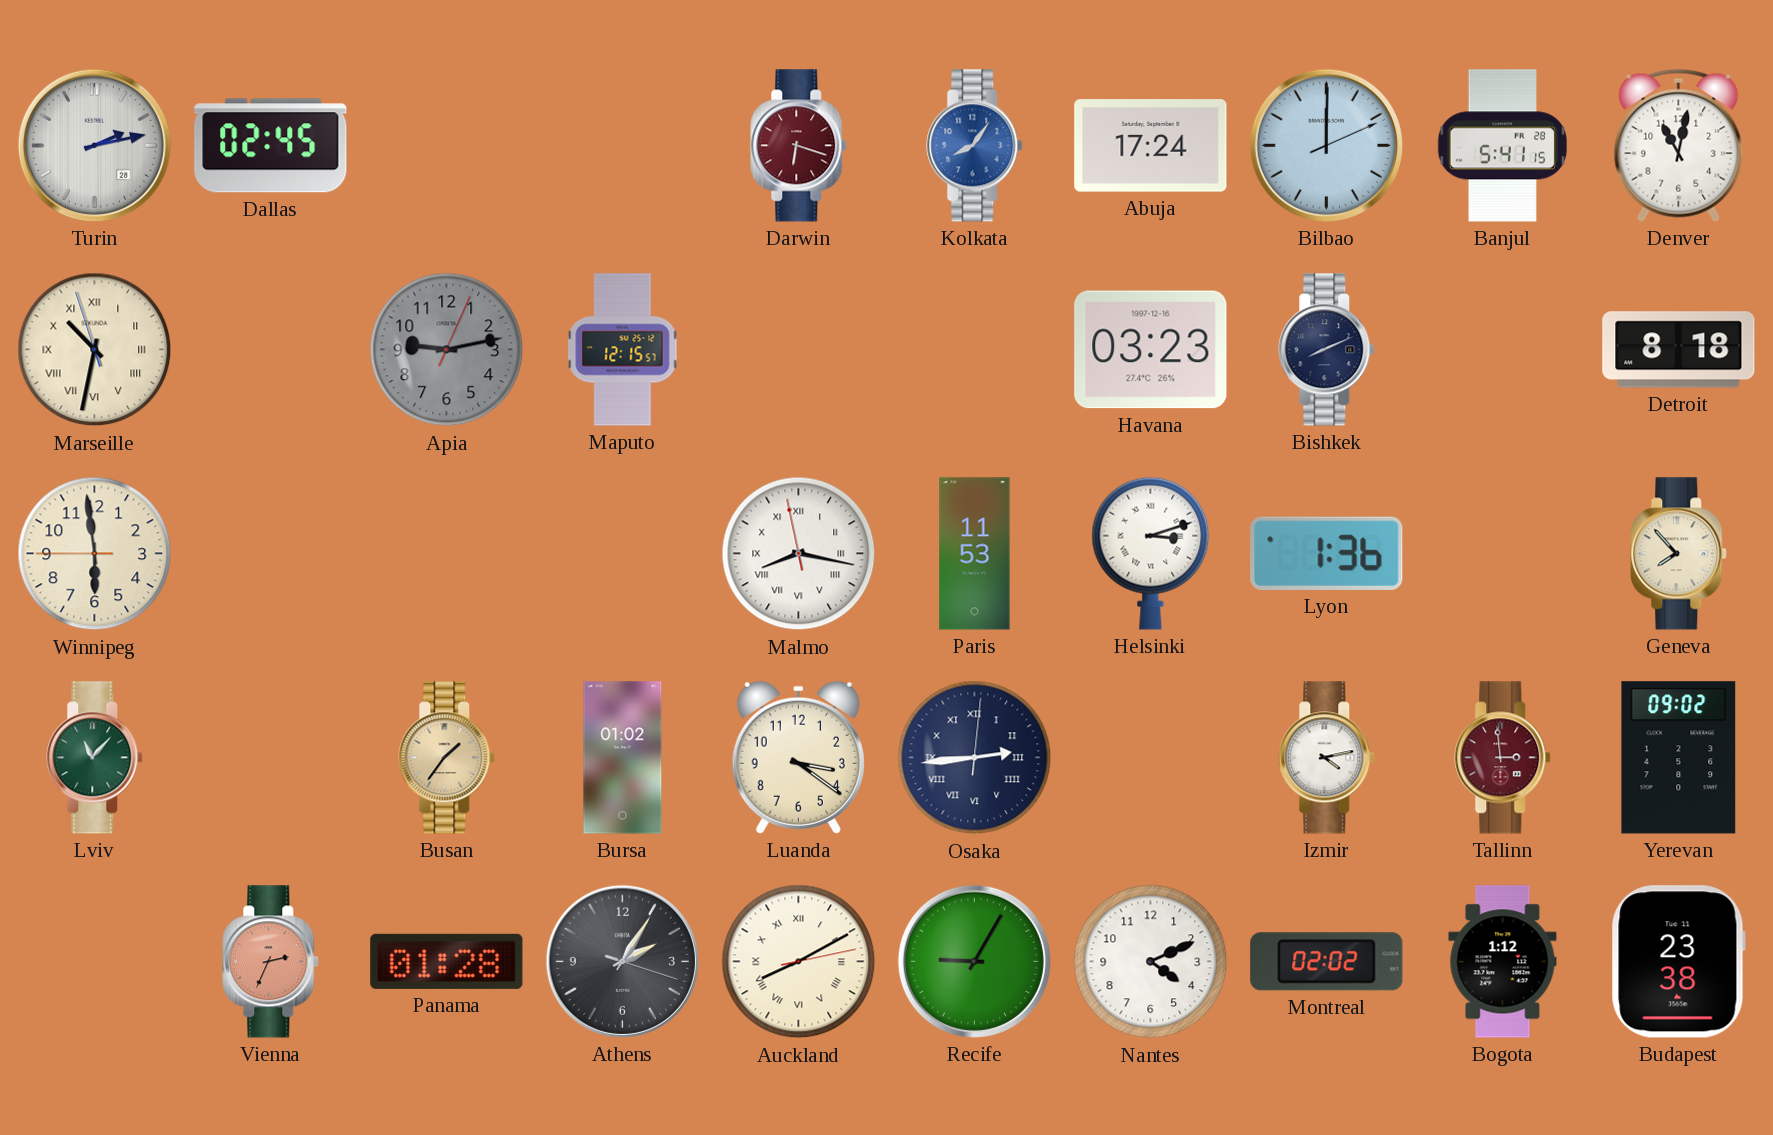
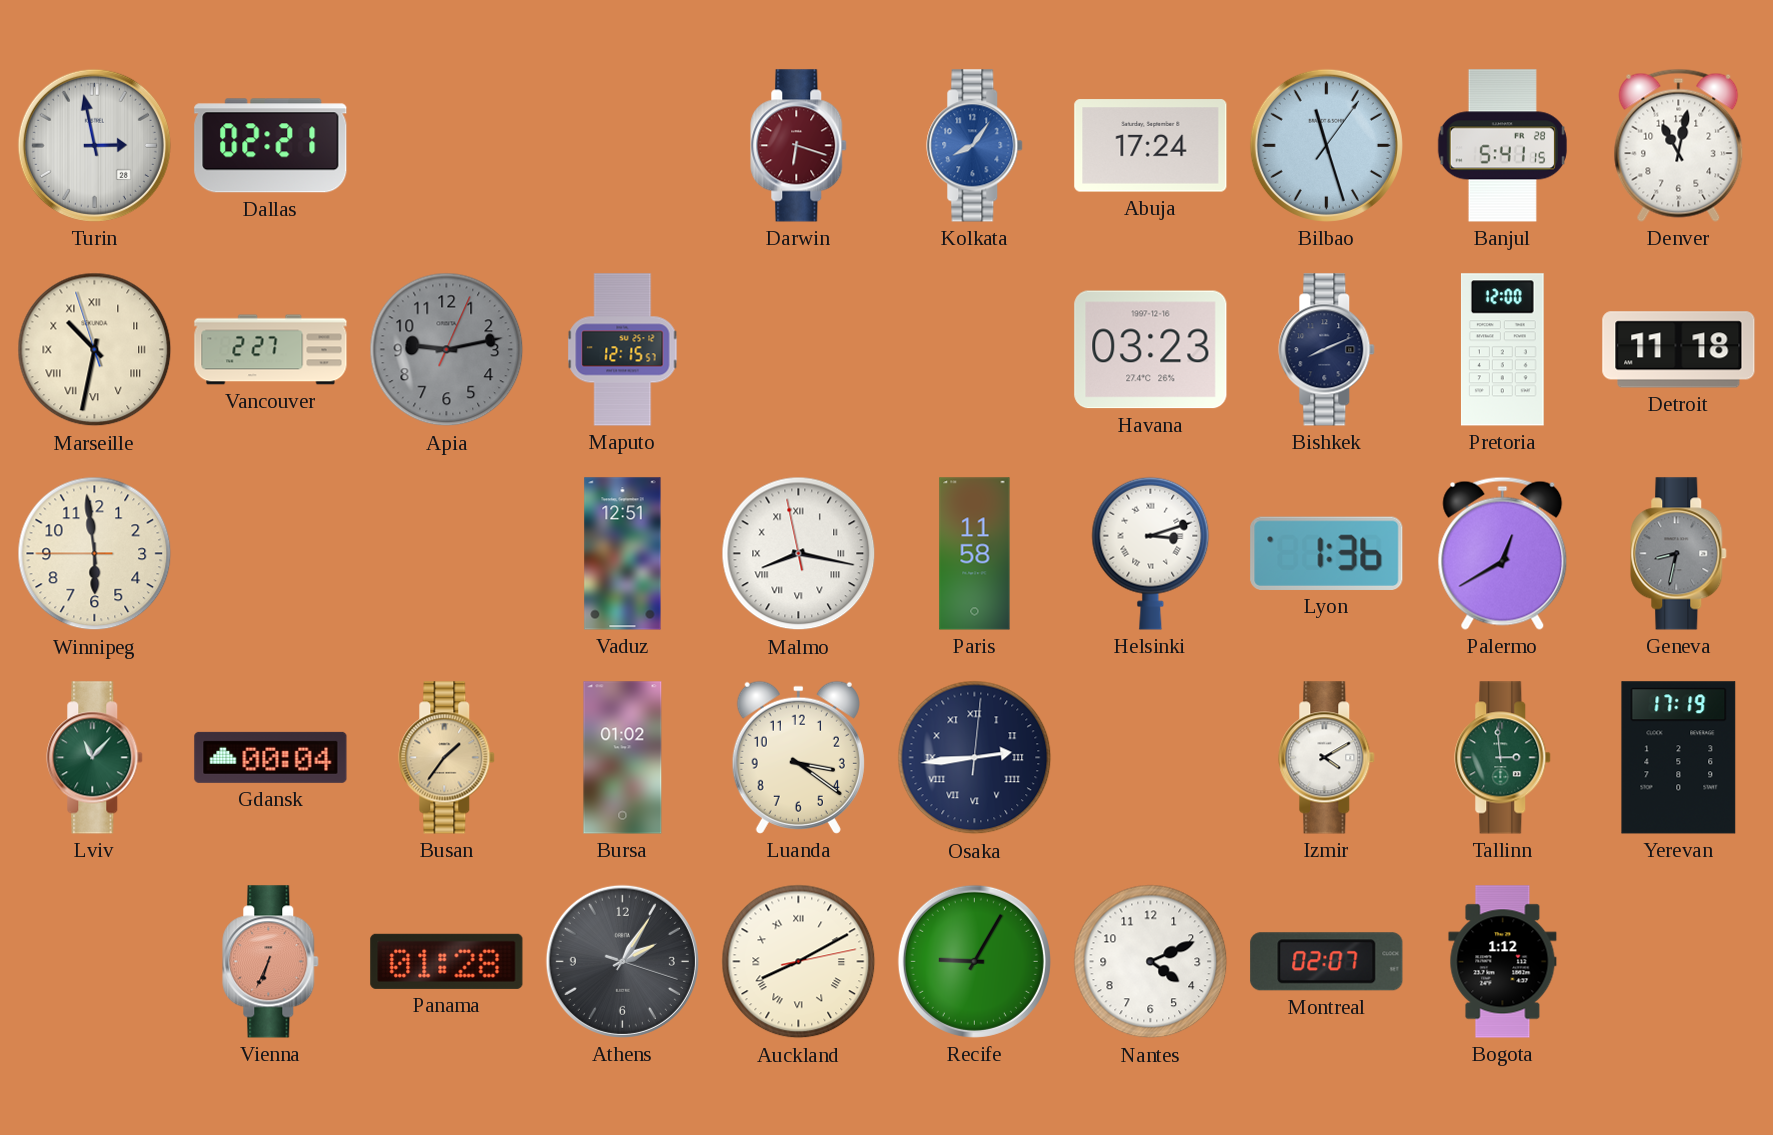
Turin: 2:13 -> 2:58
Dallas: 02:45 -> 02:21
Bilbao: 12:00 -> 11:27
Vancouver: none -> 2:27
Pretoria: none -> 12:00
Detroit: 8:18 -> 11:18
Vaduz: none -> 12:51
Paris: 11:53 -> 11:58
Palermo: none -> 12:40
Geneva: 7:53 -> 8:32
Geneva dial: cream -> grey
Gdansk: none -> 00:04
Izmir: 4:13 -> 4:10
Tallinn dial: burgundy -> green
Yerevan: 09:02 -> 17:19
Vienna: 2:34 -> 6:34
Montreal: 02:02 -> 02:07
Budapest: 23:38 -> none
